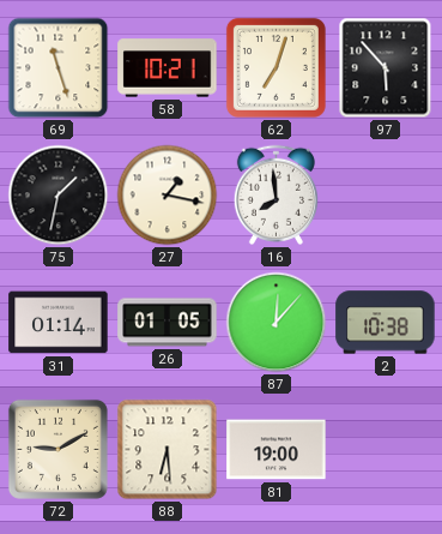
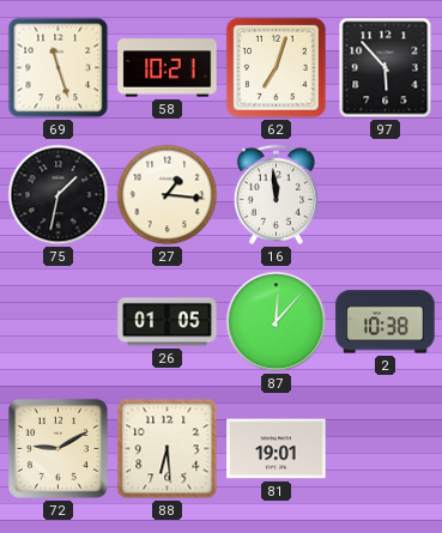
27: 1:17 -> 1:16
16: 7:59 -> 11:59
31: 01:14 -> none
81: 19:00 -> 19:01
